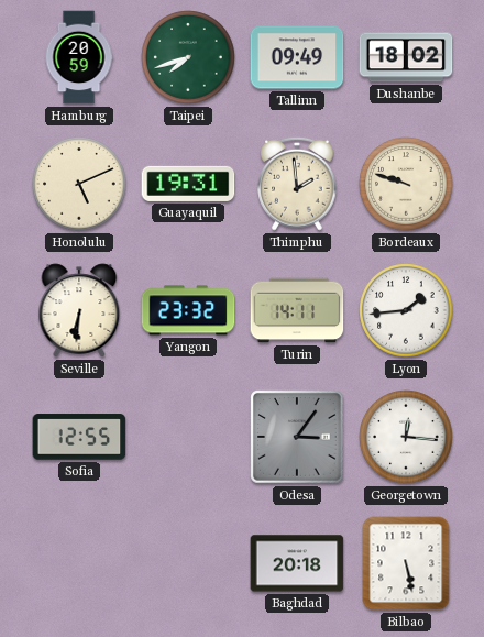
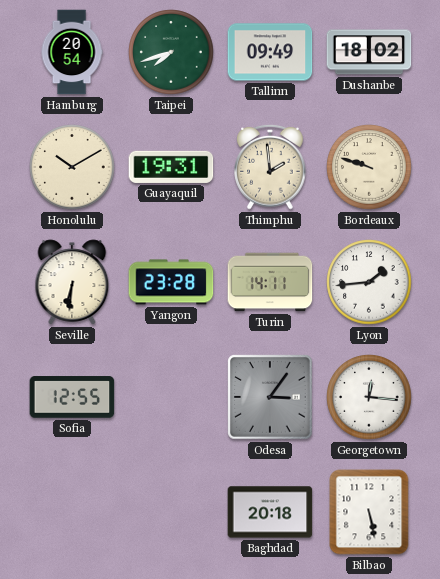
Hamburg: 20:59 -> 20:54
Honolulu: 5:11 -> 10:10
Yangon: 23:32 -> 23:28
